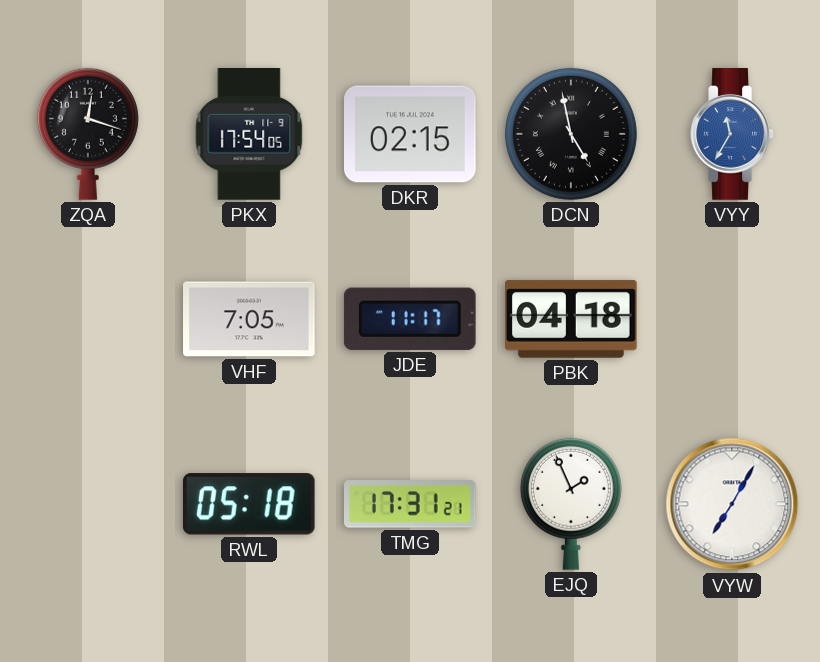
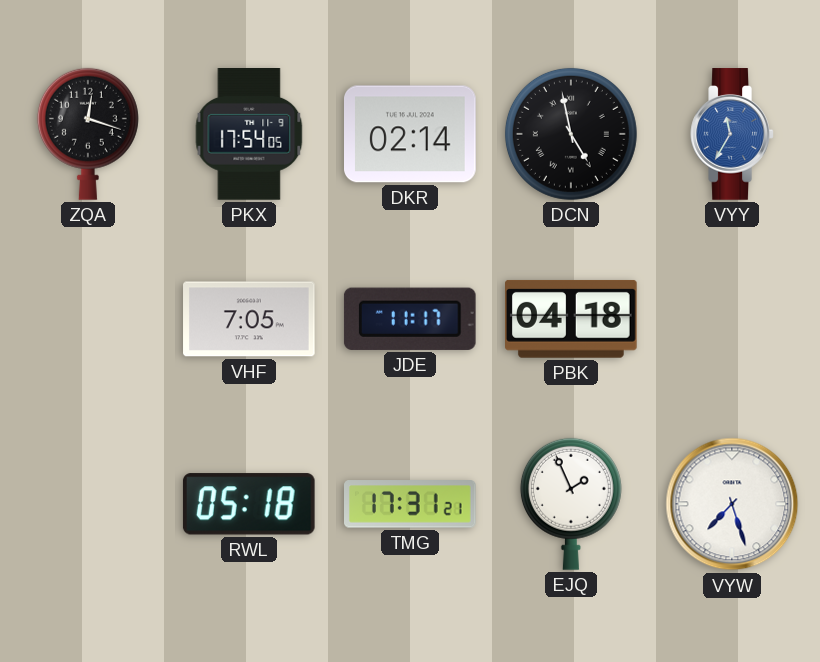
DKR: 02:15 -> 02:14
VYW: 7:05 -> 7:27
